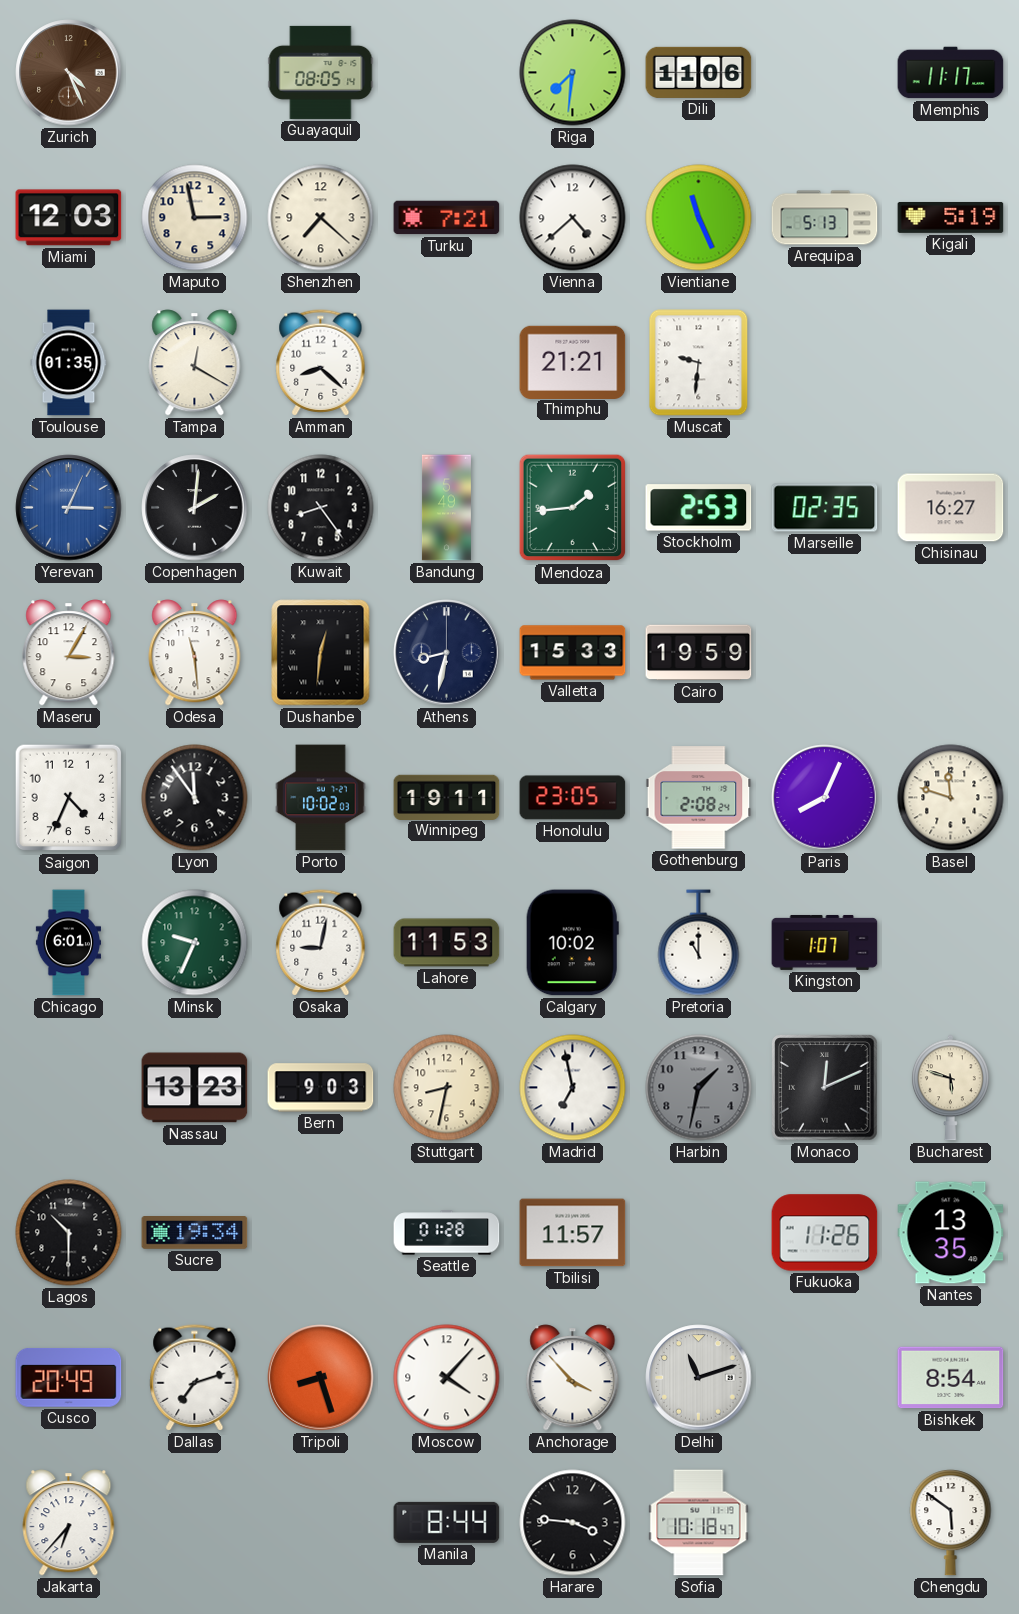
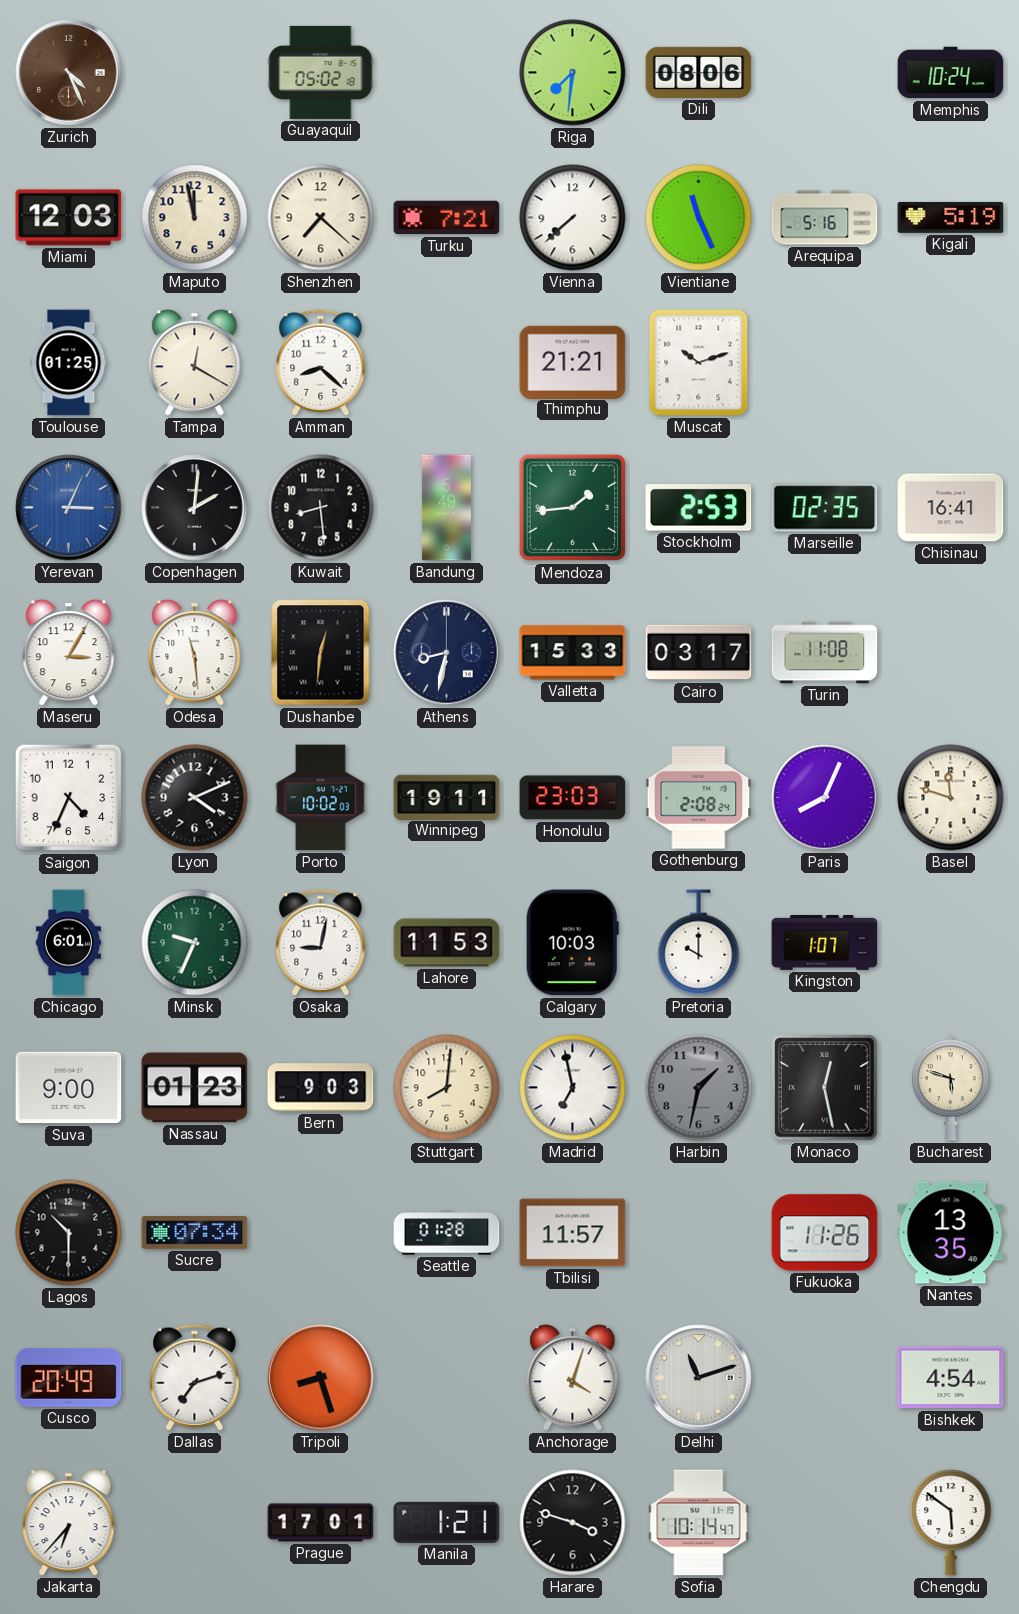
Guayaquil: 08:05 -> 05:02
Dili: 11:06 -> 08:06
Memphis: 11:17 -> 10:24
Maputo: 2:58 -> 11:58
Vienna: 4:38 -> 7:38
Arequipa: 5:13 -> 5:16
Toulouse: 01:35 -> 01:25
Muscat: 9:31 -> 10:12
Kuwait: 8:24 -> 8:29
Chisinau: 16:27 -> 16:41
Cairo: 19:59 -> 03:17
Turin: none -> 11:08
Lyon: 11:54 -> 4:11
Honolulu: 23:05 -> 23:03
Calgary: 10:02 -> 10:03
Pretoria: 11:00 -> 10:00
Suva: none -> 9:00
Nassau: 13:23 -> 01:23
Stuttgart: 8:32 -> 8:01
Monaco: 12:11 -> 12:28
Sucre: 19:34 -> 07:34
Moscow: 4:07 -> none
Anchorage: 3:53 -> 4:03
Bishkek: 8:54 -> 4:54
Prague: none -> 17:01
Manila: 8:44 -> 1:21
Harare: 3:46 -> 3:48
Sofia: 10:18 -> 10:14
